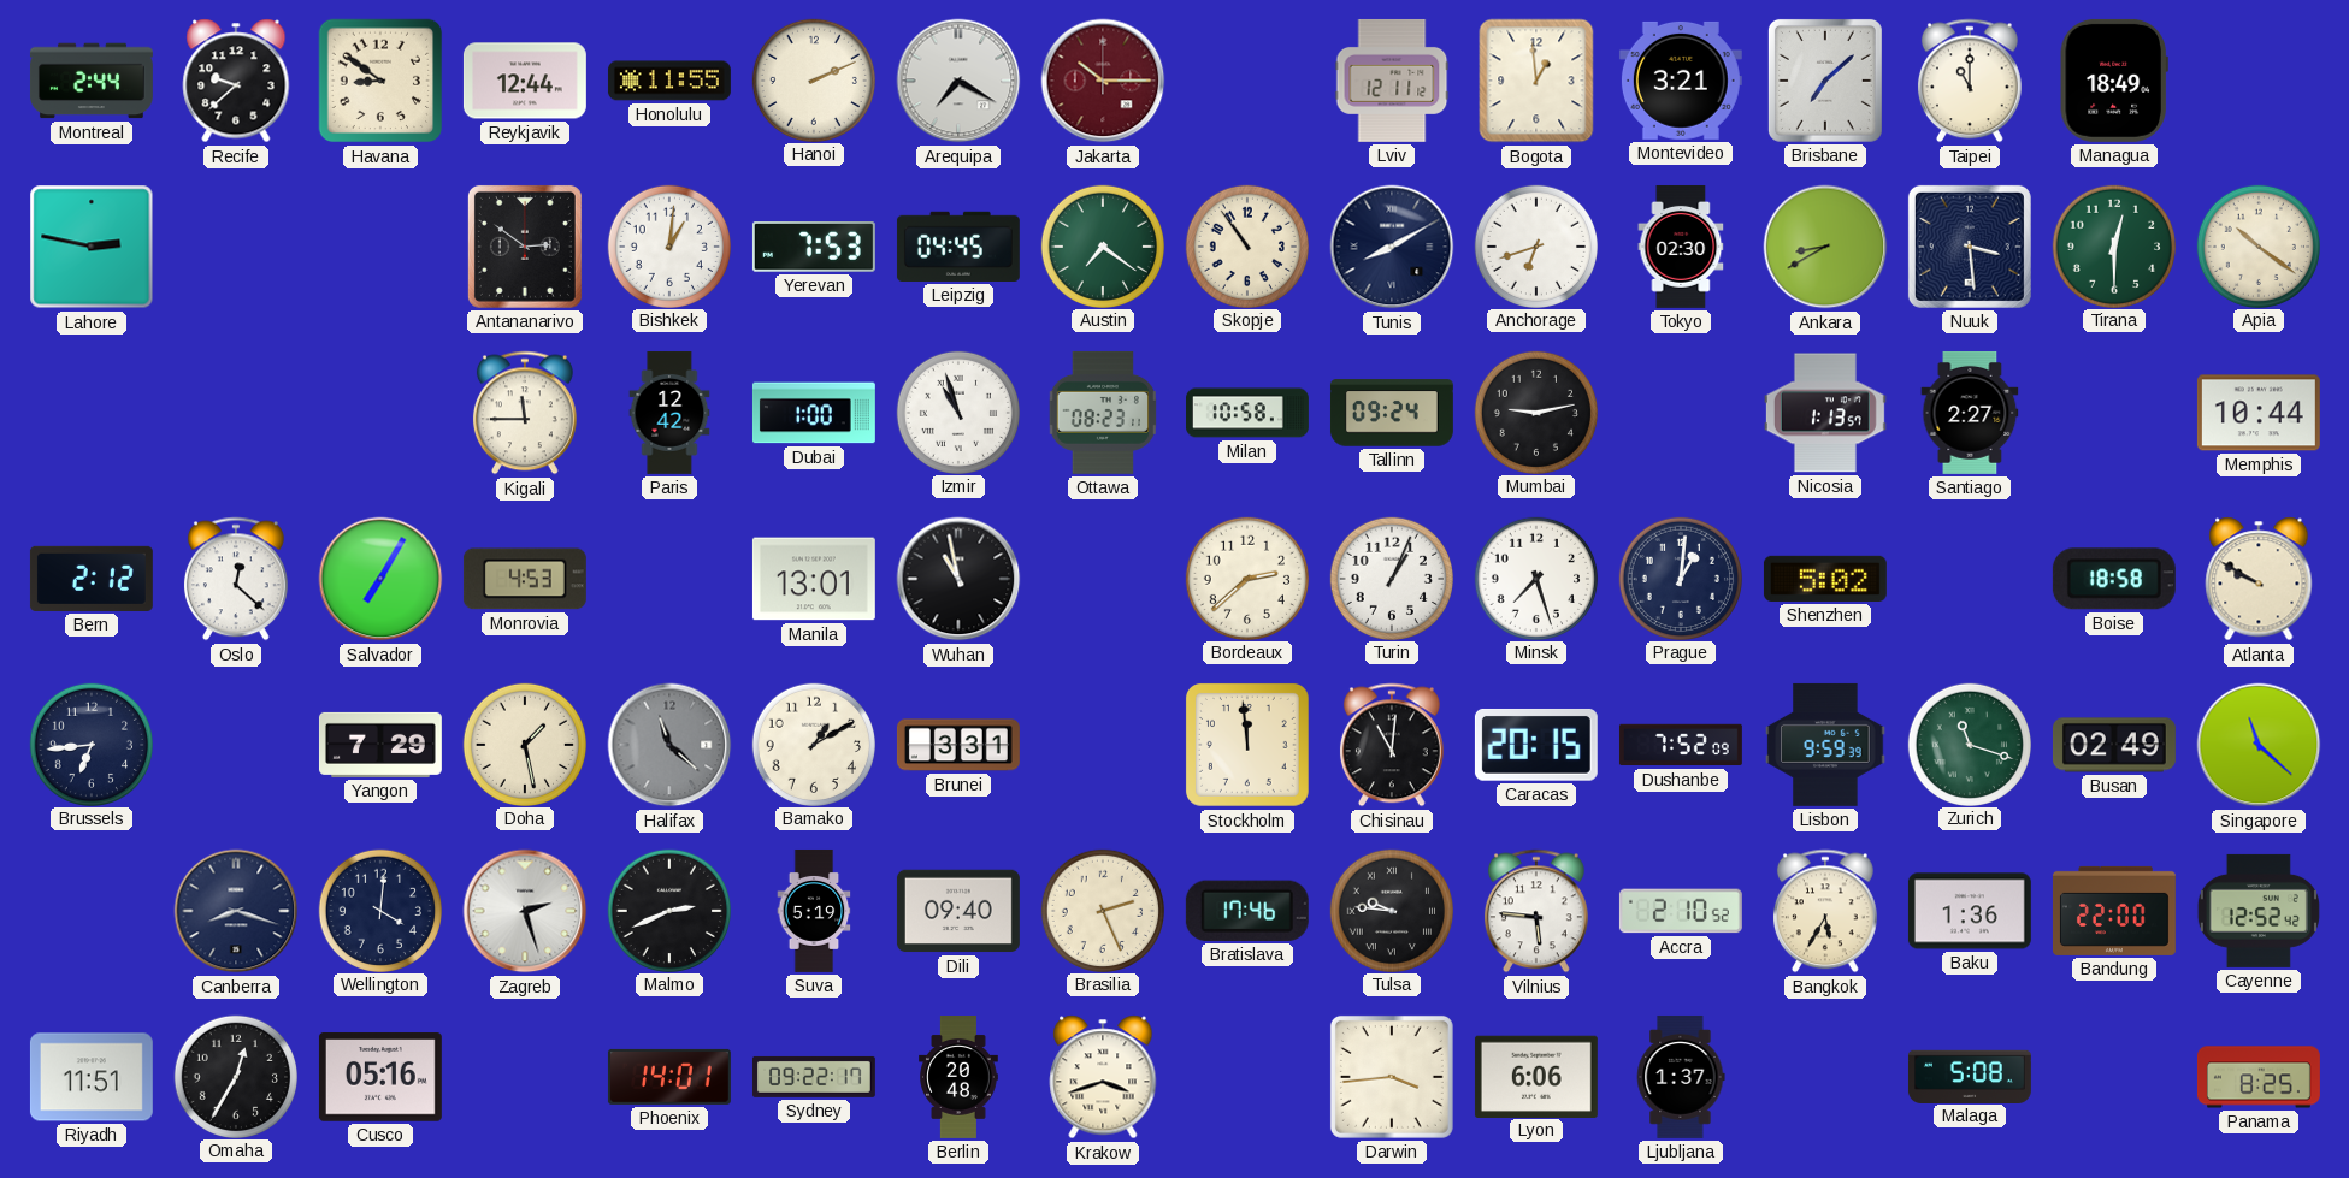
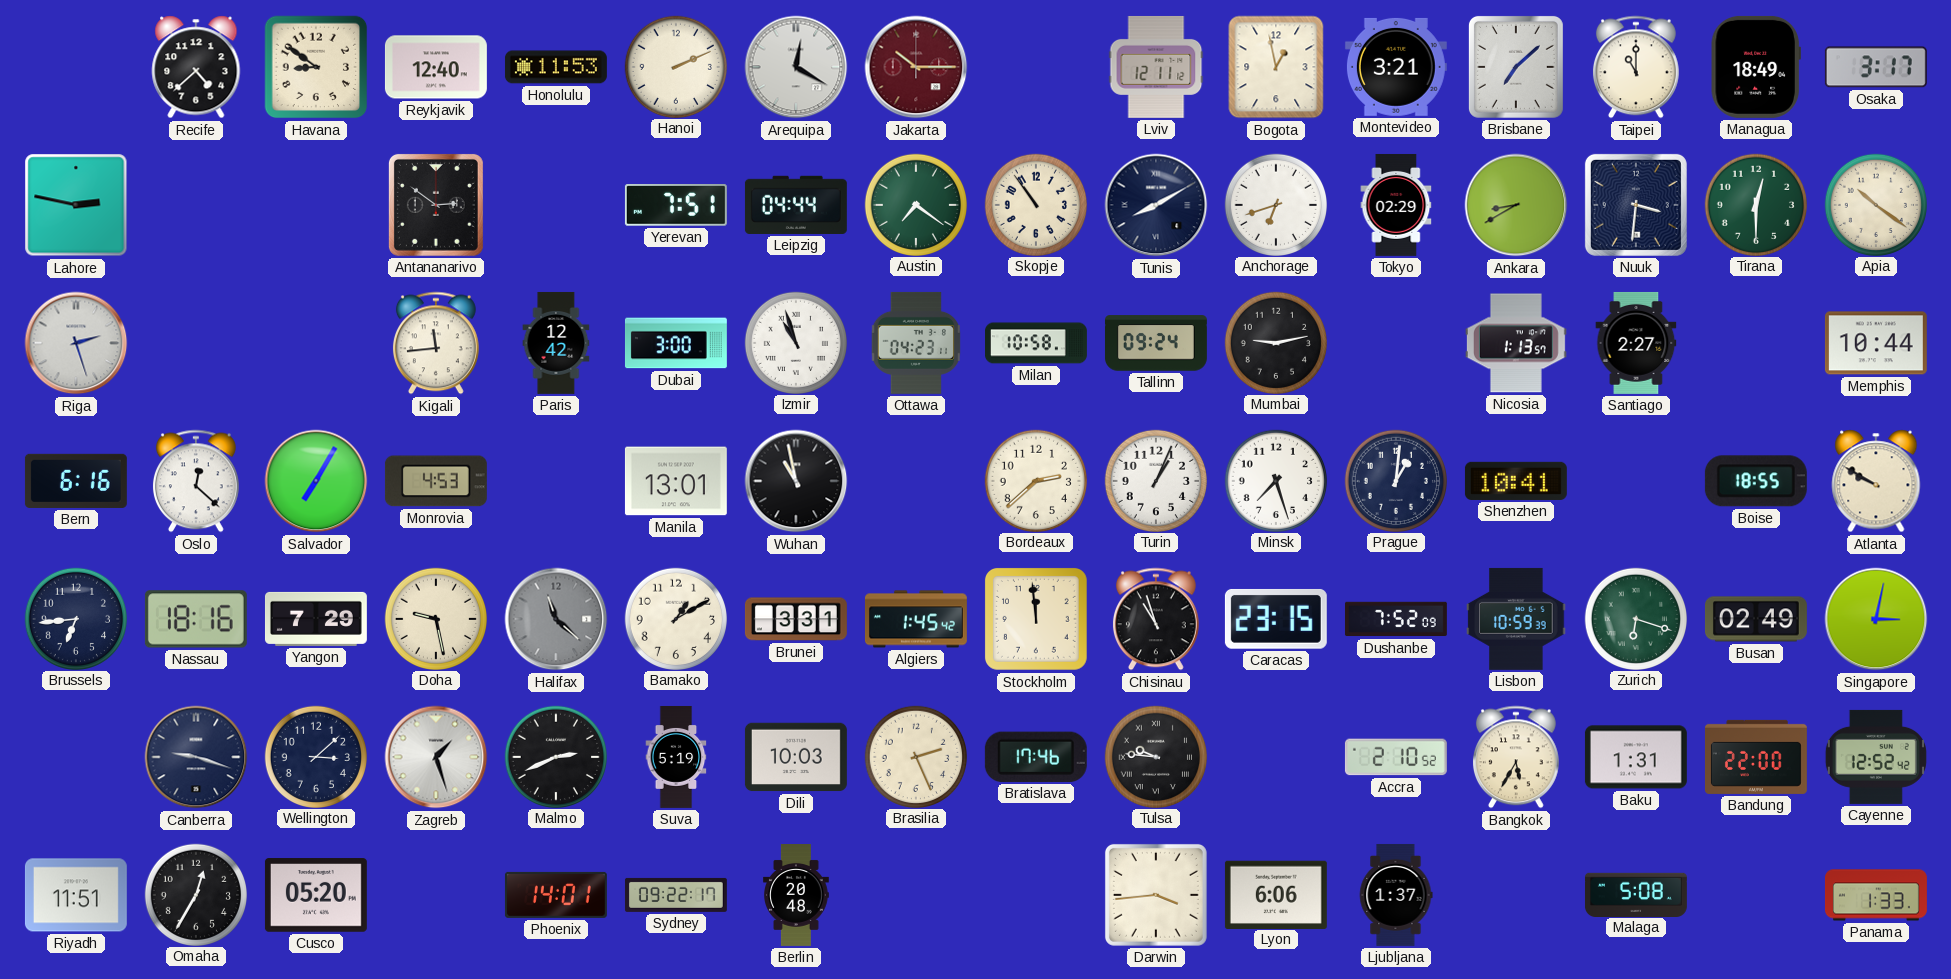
Montreal: 2:44 -> none
Recife: 9:38 -> 4:38
Reykjavik: 12:44 -> 12:40
Honolulu: 11:55 -> 11:53
Arequipa: 7:20 -> 12:20
Bogota: 12:59 -> 12:58
Osaka: none -> 3:17
Bishkek: 1:01 -> none
Yerevan: 7:53 -> 7:51
Leipzig: 04:45 -> 04:44
Tokyo: 02:30 -> 02:29
Nuuk: 3:29 -> 3:31
Riga: none -> 2:27
Kigali: 11:45 -> 11:44
Dubai: 1:00 -> 3:00
Ottawa: 08:23 -> 04:23
Bern: 2:12 -> 6:16
Shenzhen: 5:02 -> 10:41
Boise: 18:58 -> 18:55
Nassau: none -> 18:16
Doha: 1:28 -> 9:28
Algiers: none -> 1:45
Chisinau: 11:01 -> 10:57
Caracas: 20:15 -> 23:15
Lisbon: 9:59 -> 10:59
Zurich: 11:18 -> 6:18
Singapore: 11:22 -> 3:02
Canberra: 8:18 -> 9:18
Wellington: 4:01 -> 3:08
Zagreb: 2:27 -> 1:27
Dili: 09:40 -> 10:03
Vilnius: 5:46 -> none
Baku: 1:36 -> 1:31
Cusco: 05:16 -> 05:20
Krakow: 3:42 -> none
Panama: 8:25 -> 1:33
